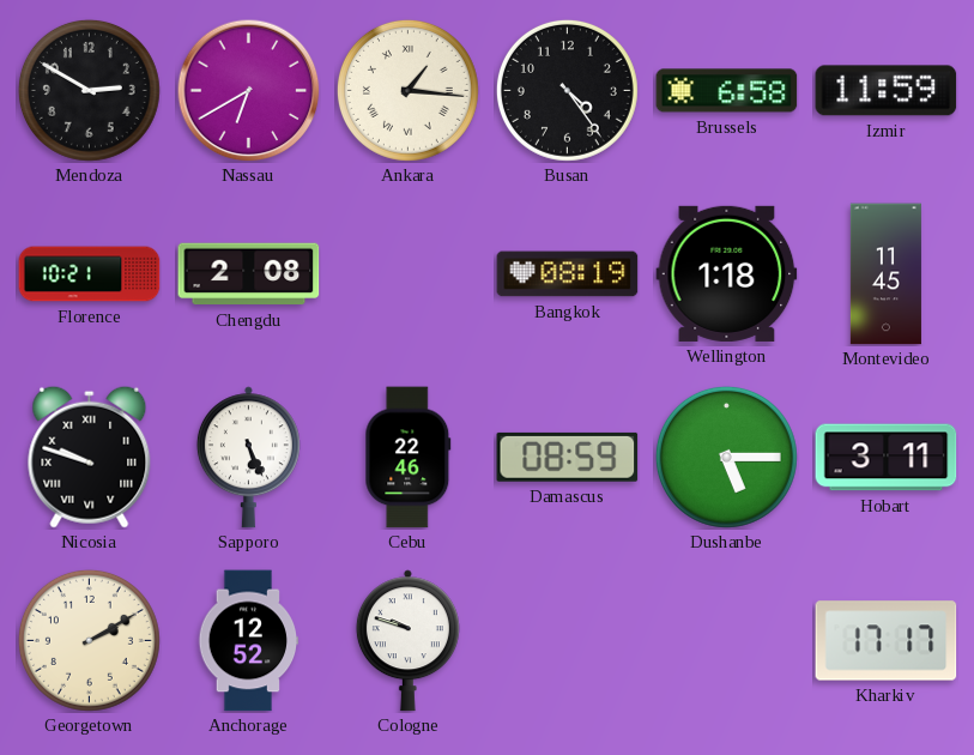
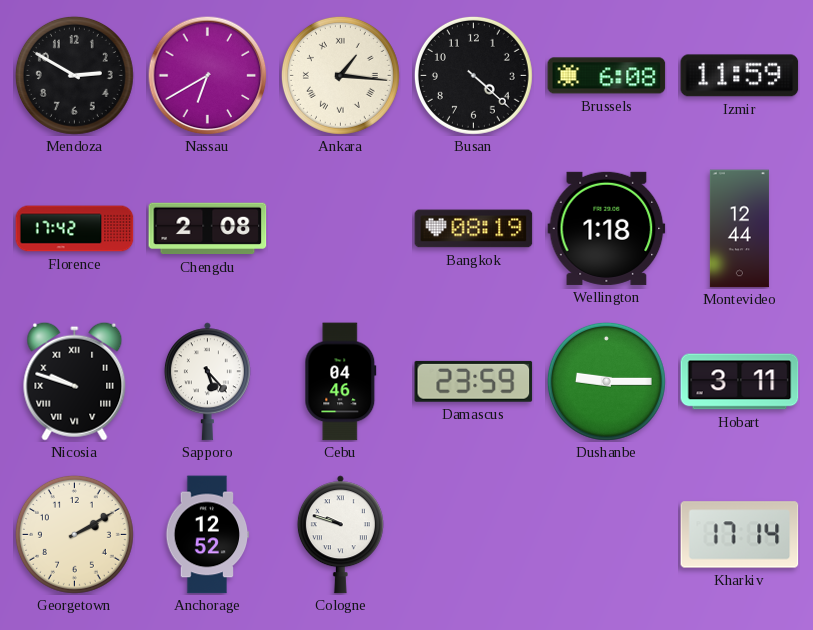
Busan: 4:24 -> 4:22
Brussels: 6:58 -> 6:08
Florence: 10:21 -> 17:42
Montevideo: 11:45 -> 12:44
Sapporo: 5:26 -> 5:23
Cebu: 22:46 -> 04:46
Damascus: 08:59 -> 23:59
Dushanbe: 5:15 -> 9:15
Kharkiv: 17:17 -> 17:14
